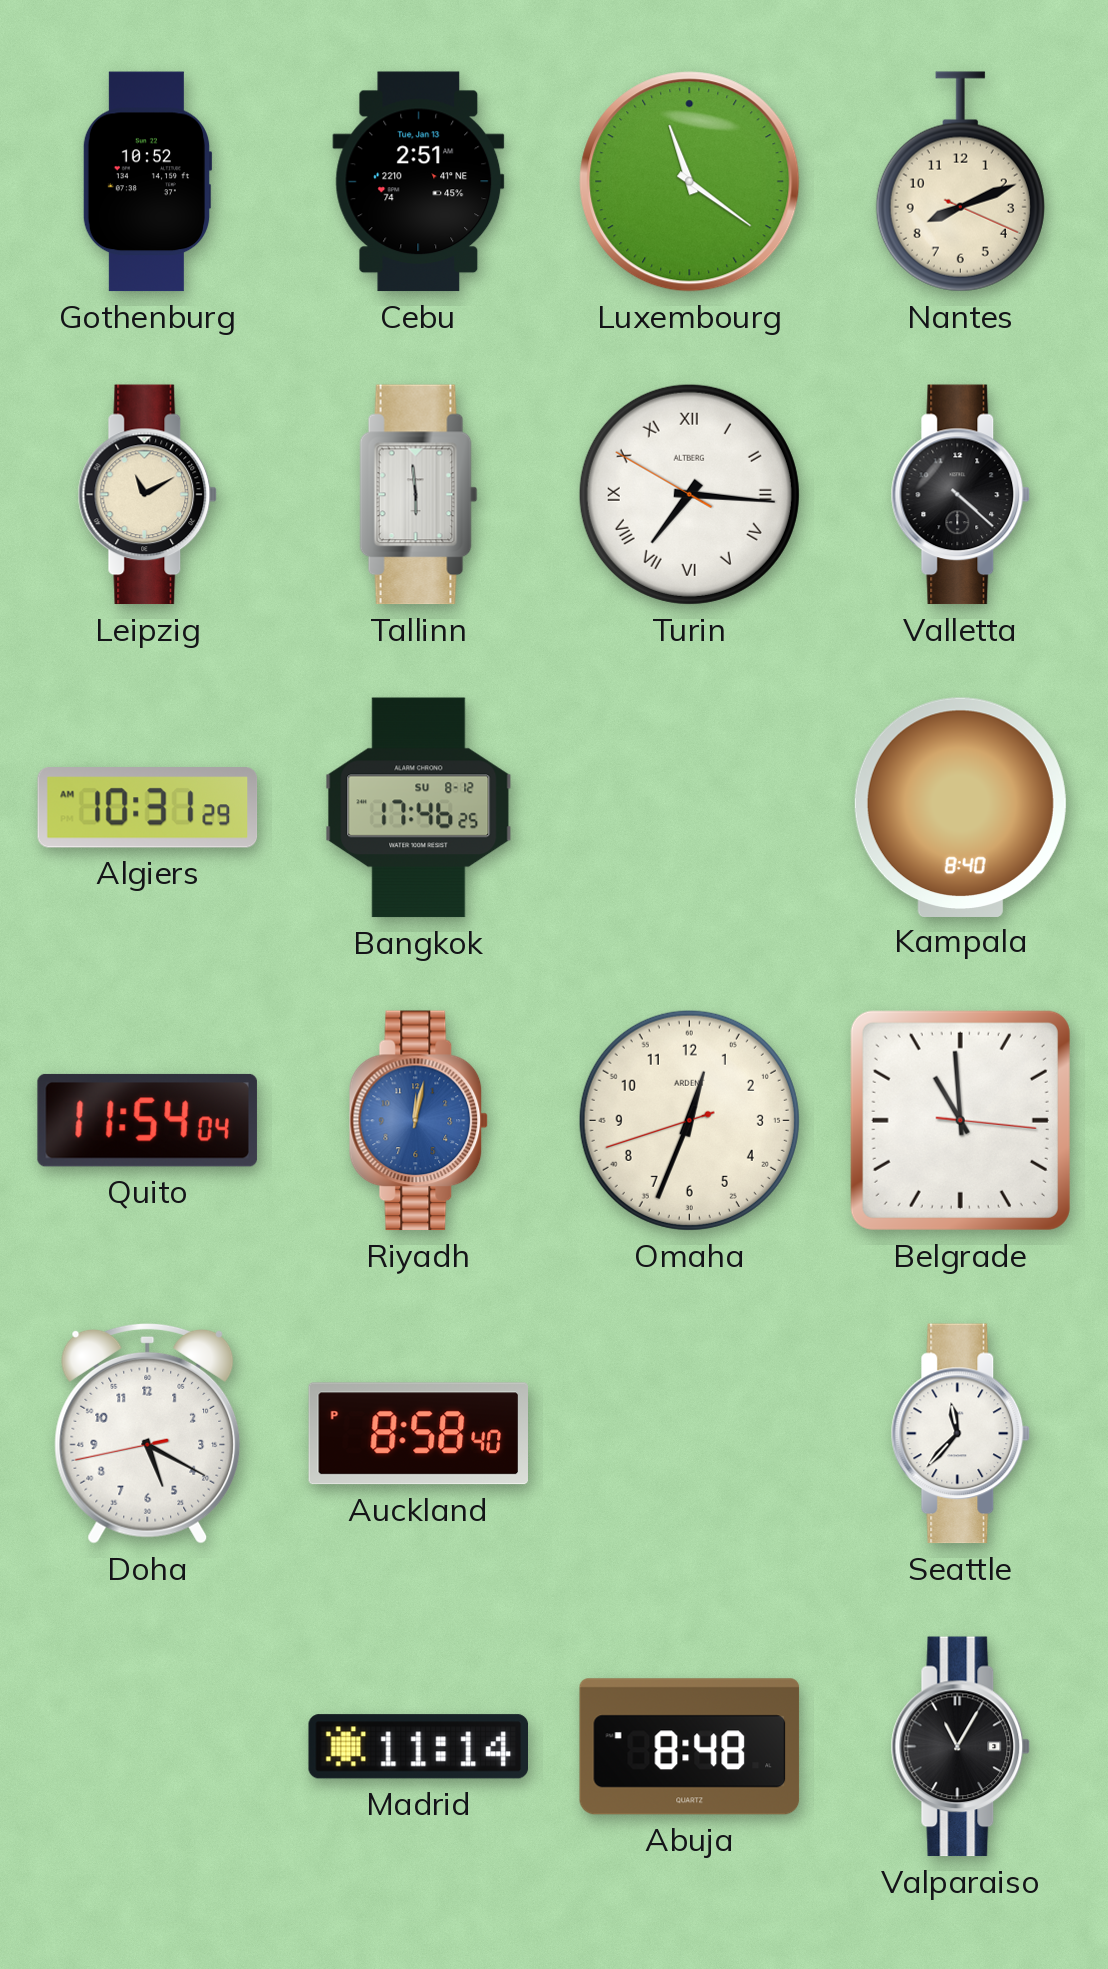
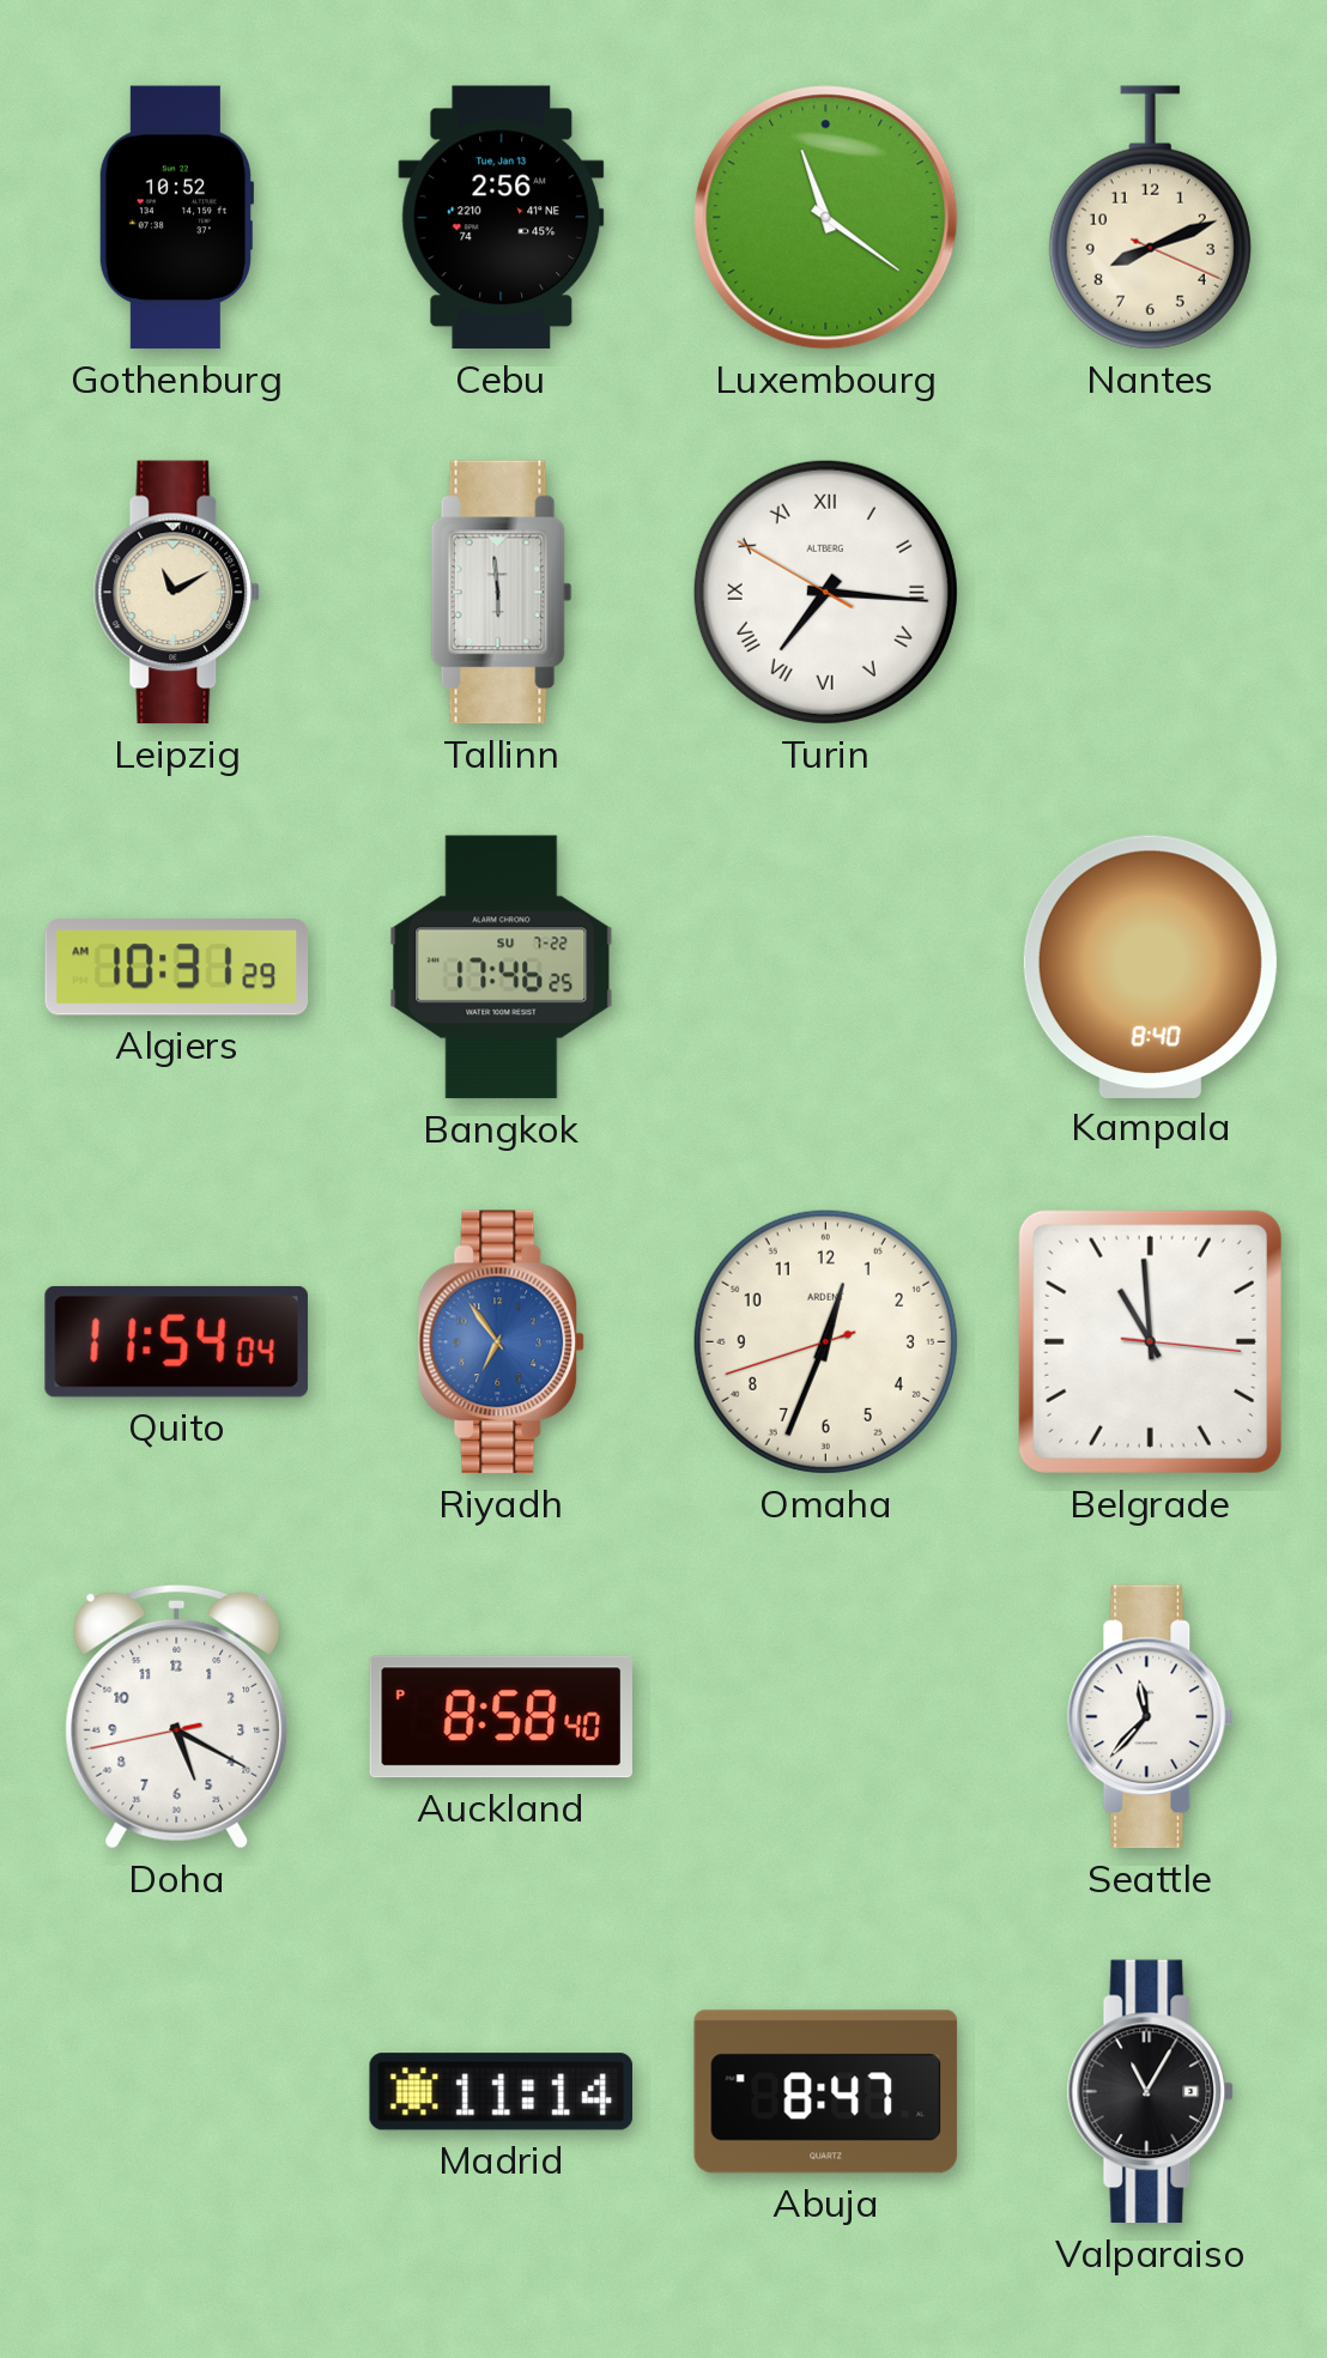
Cebu: 2:51 -> 2:56
Valletta: 4:22 -> none
Bangkok date: SU 8-12 -> SU 7-22
Riyadh: 12:02 -> 6:54
Abuja: 8:48 -> 8:47
